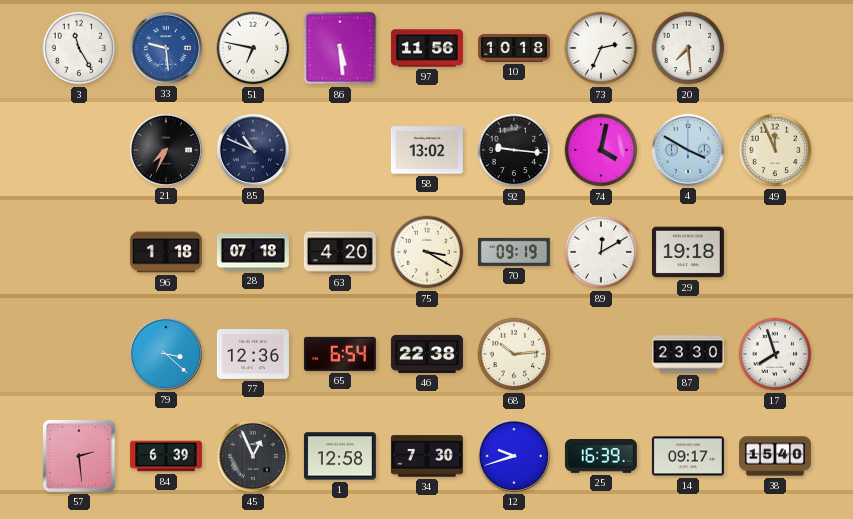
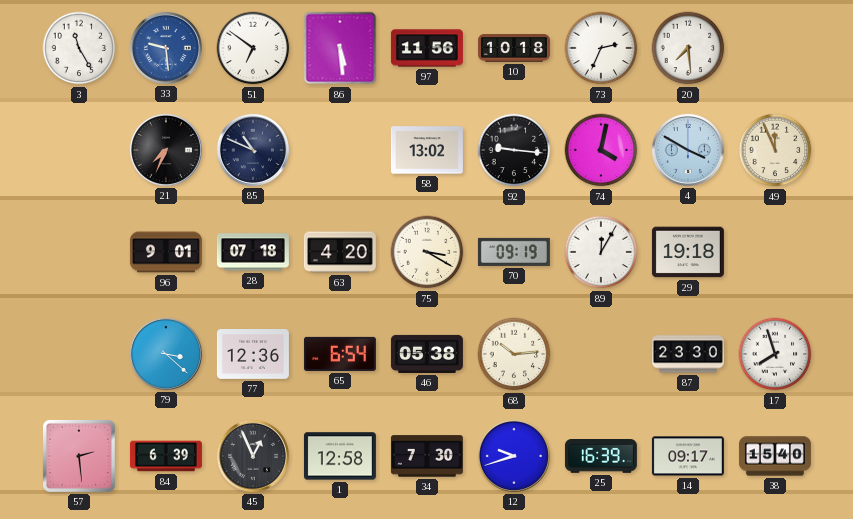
51: 6:47 -> 6:51
96: 1:18 -> 9:01
89: 12:10 -> 12:05
46: 22:38 -> 05:38
